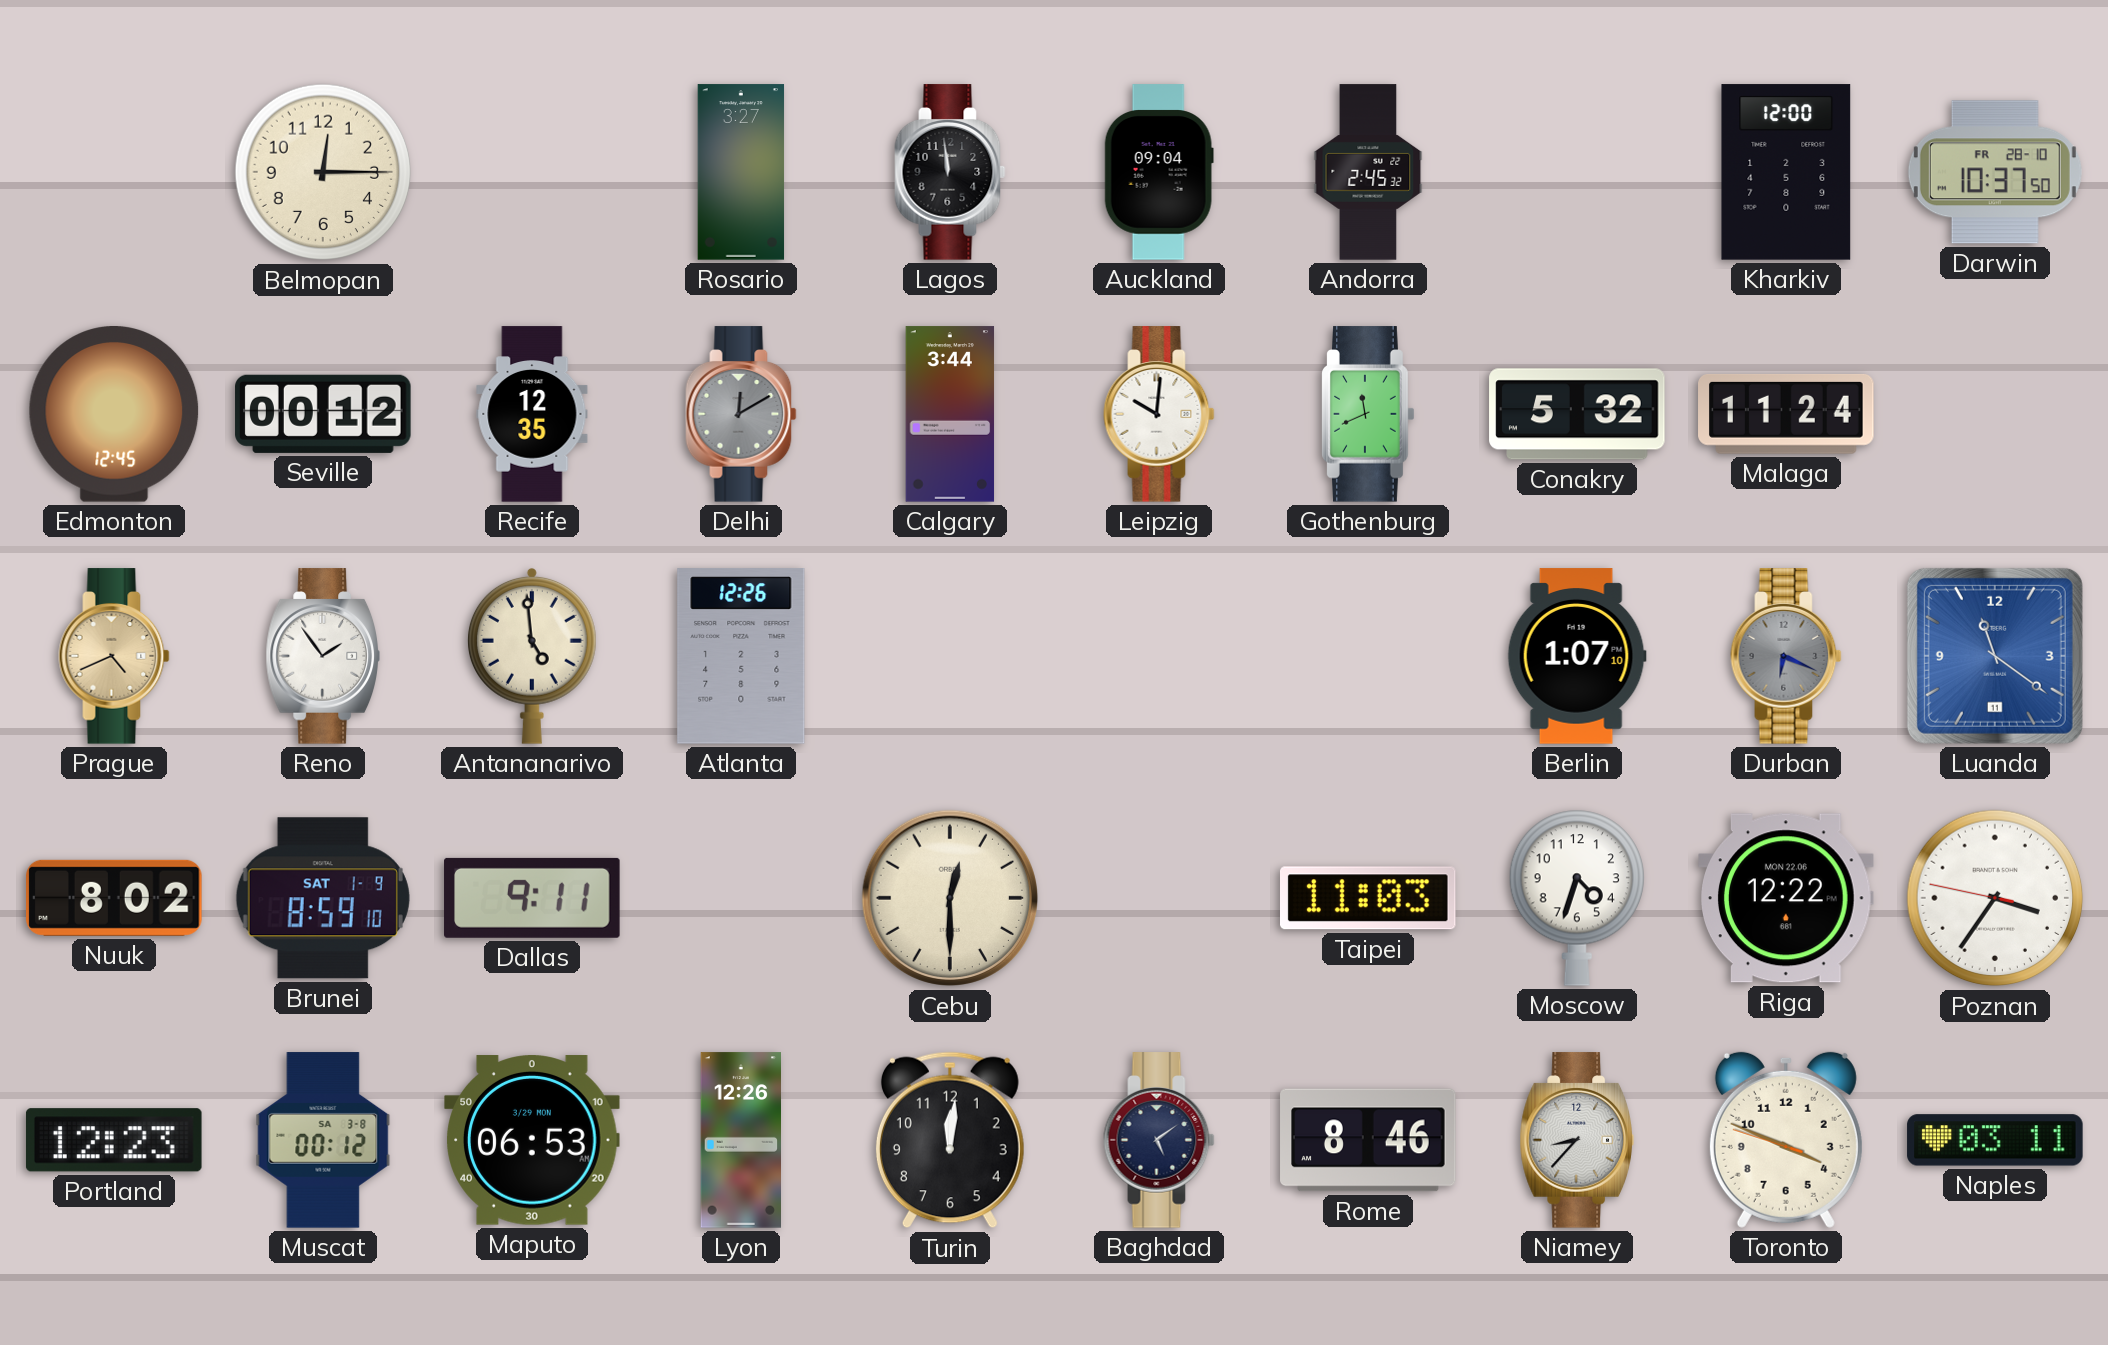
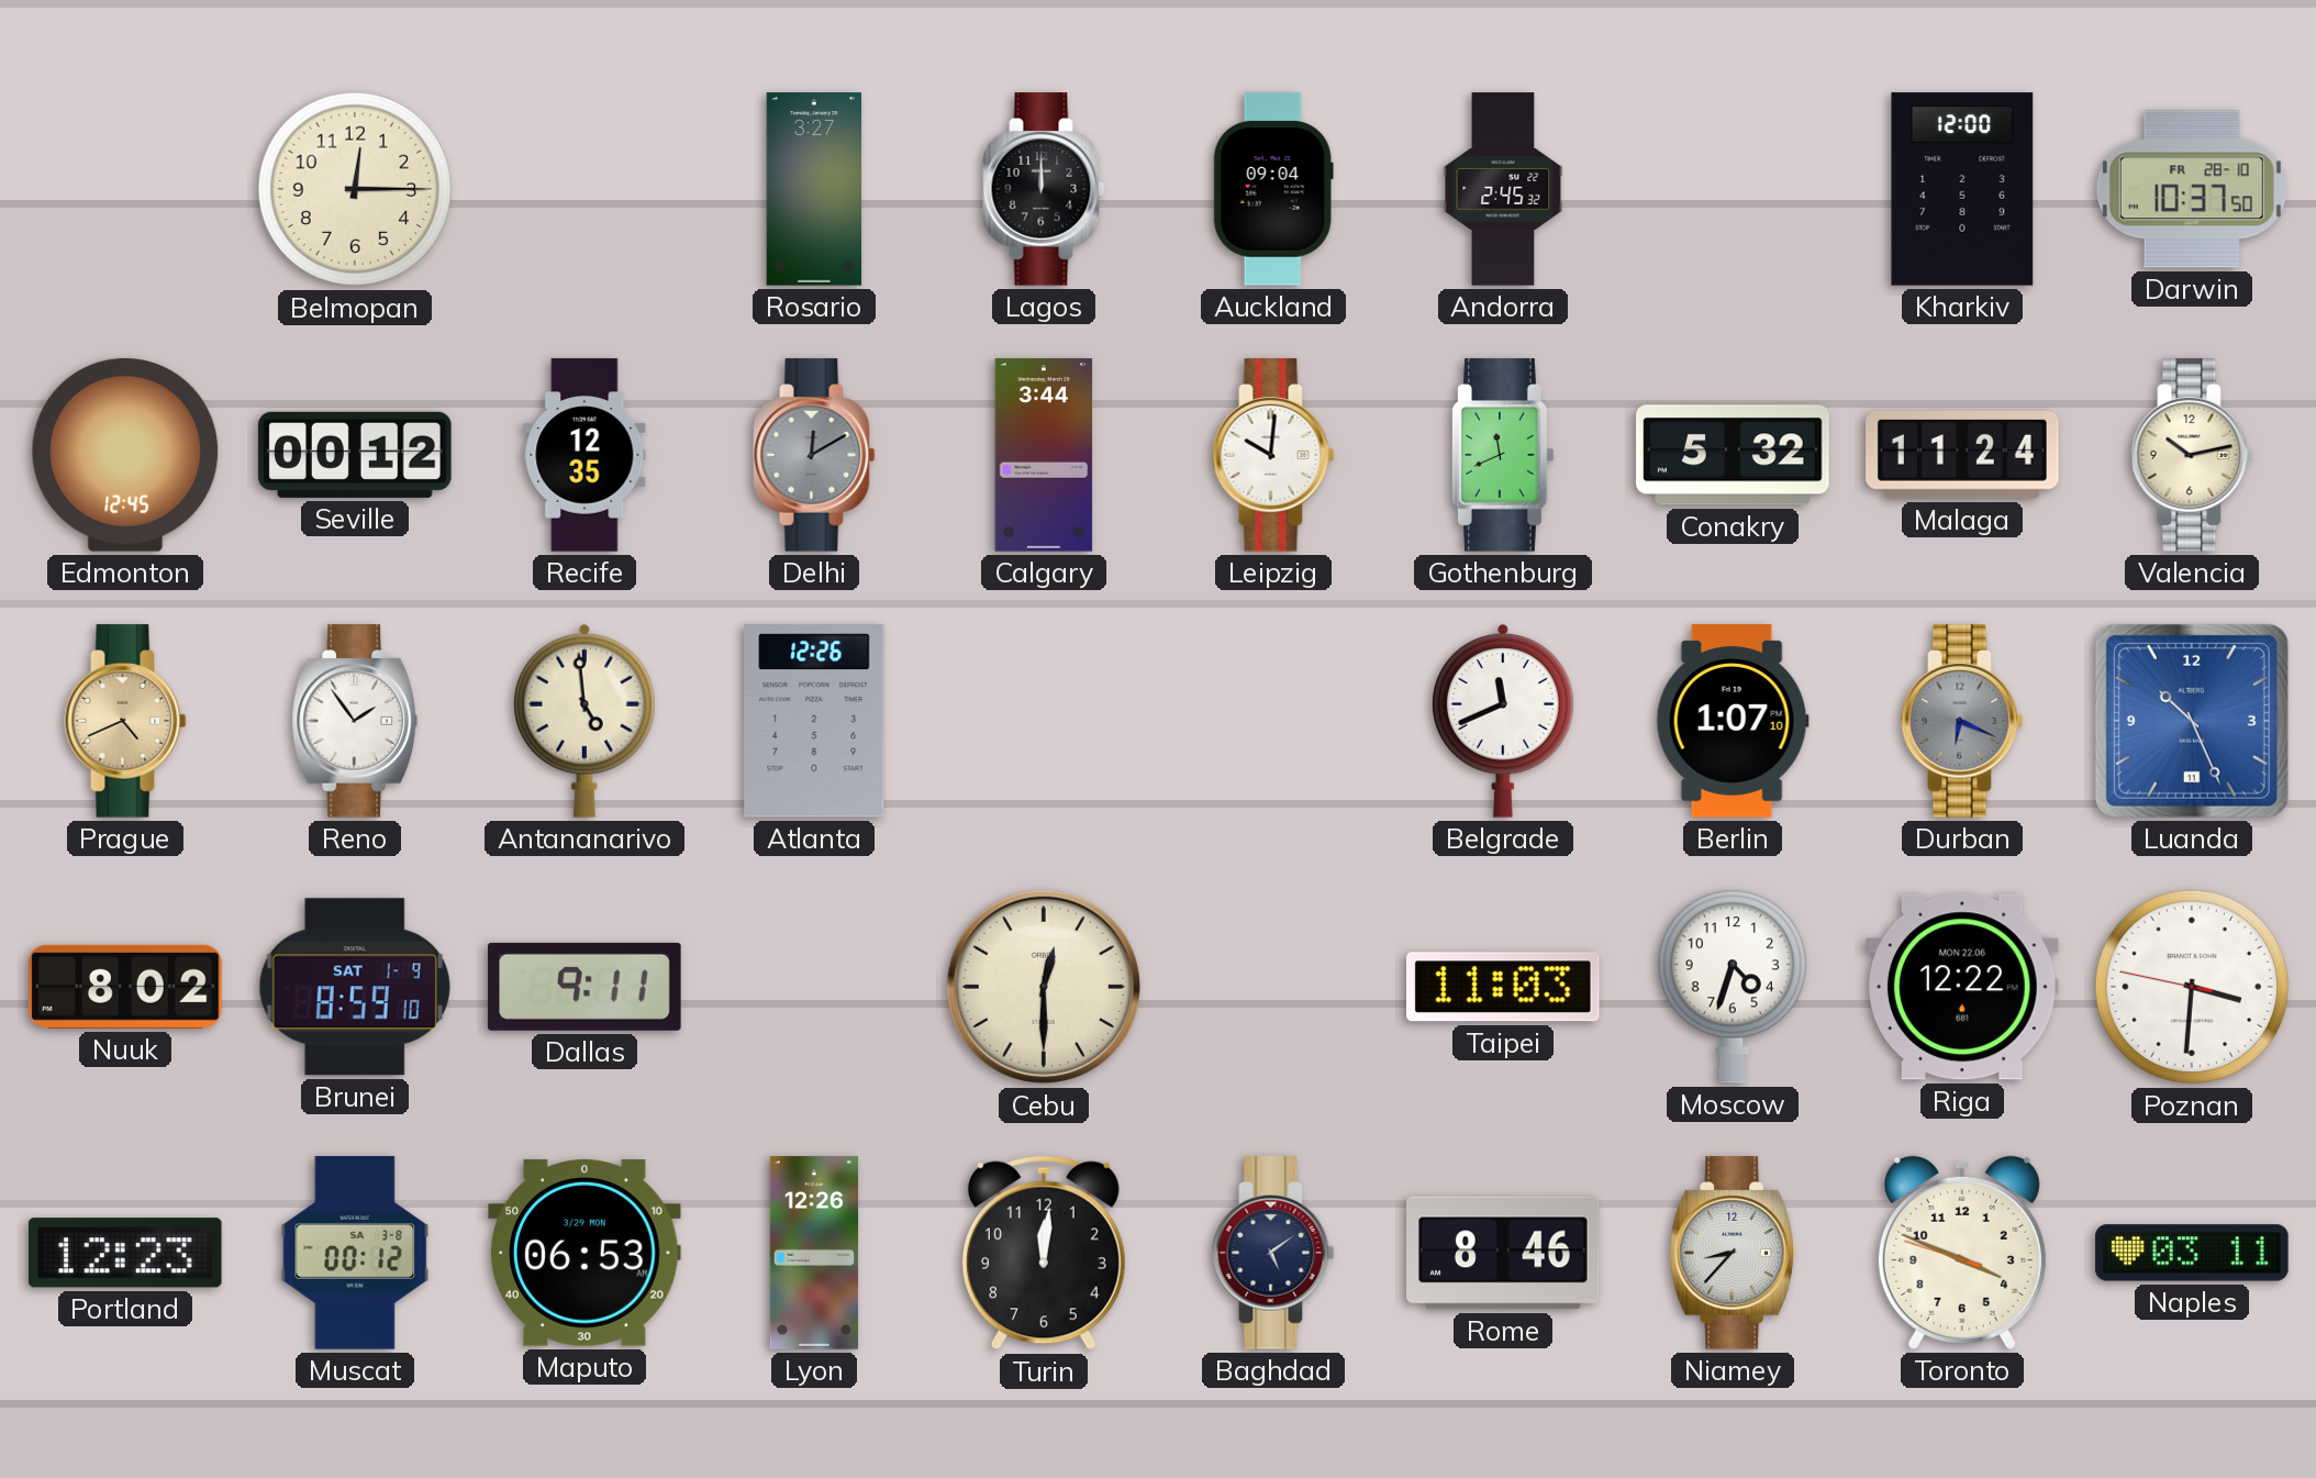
Lagos: 11:59 -> 12:00
Valencia: none -> 10:13
Belgrade: none -> 11:41
Luanda: 11:21 -> 10:26
Poznan: 3:35 -> 3:30
